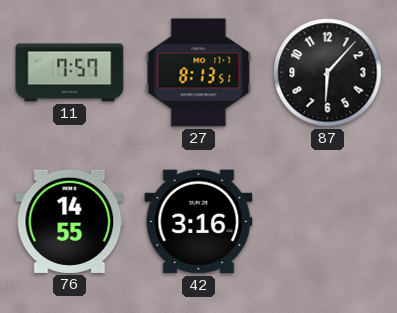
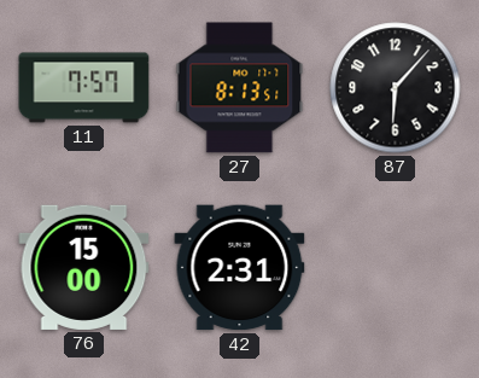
76: 14:55 -> 15:00
42: 3:16 -> 2:31
